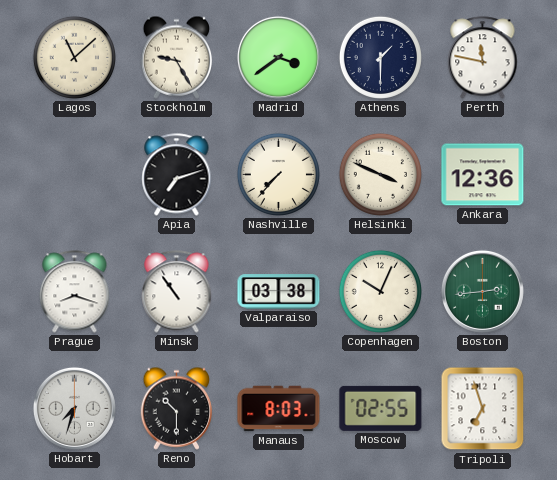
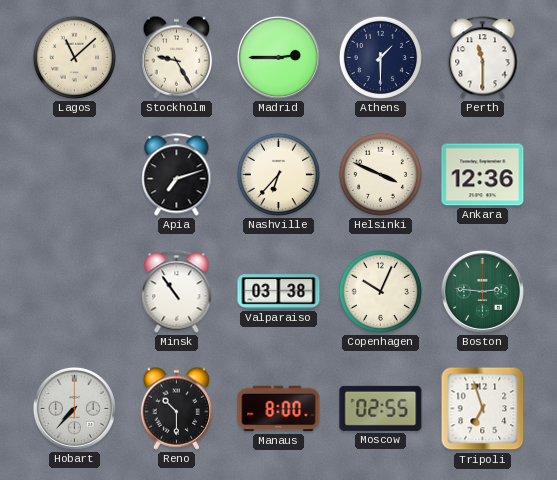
Madrid: 3:39 -> 2:45
Perth: 11:47 -> 11:30
Nashville: 7:37 -> 6:37
Prague: 8:18 -> none
Boston: 2:44 -> 2:46
Hobart: 7:33 -> 7:37
Manaus: 8:03 -> 8:00
